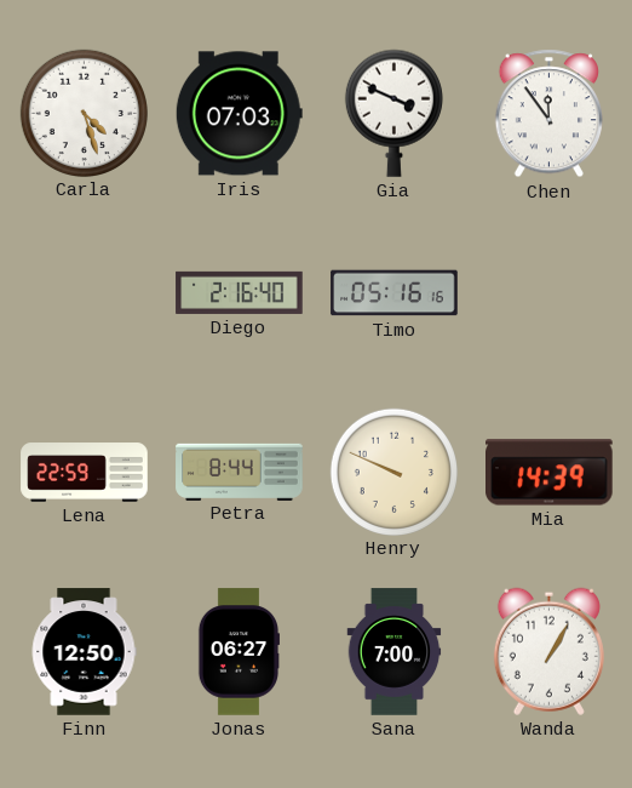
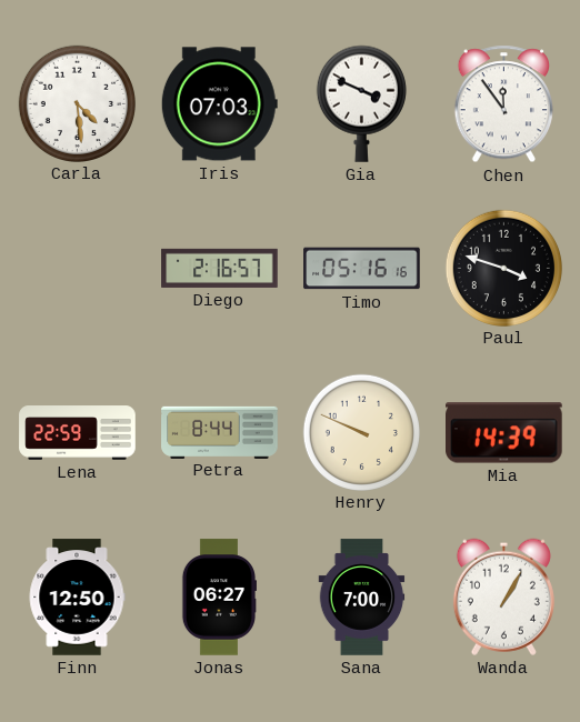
Carla: 4:27 -> 4:29
Diego: 2:16:40 -> 2:16:57
Paul: none -> 3:48
